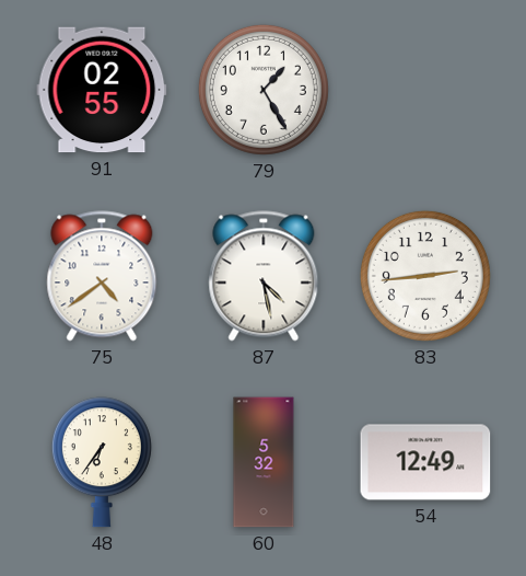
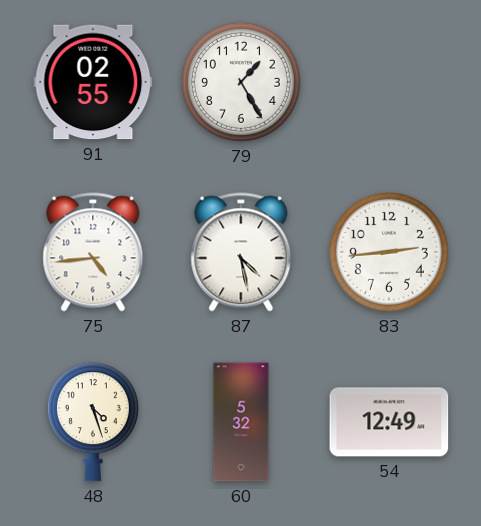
75: 4:39 -> 4:44
48: 6:36 -> 4:27
